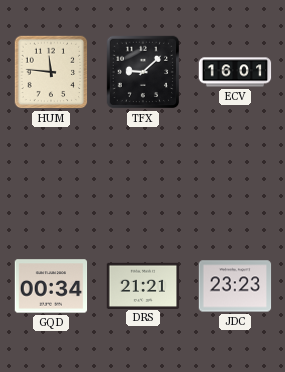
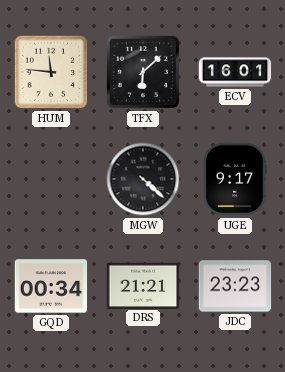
TFX: 9:08 -> 6:08
MGW: none -> 4:22
UGE: none -> 9:17
